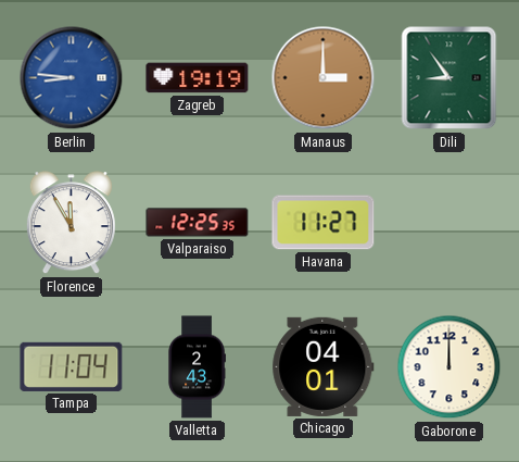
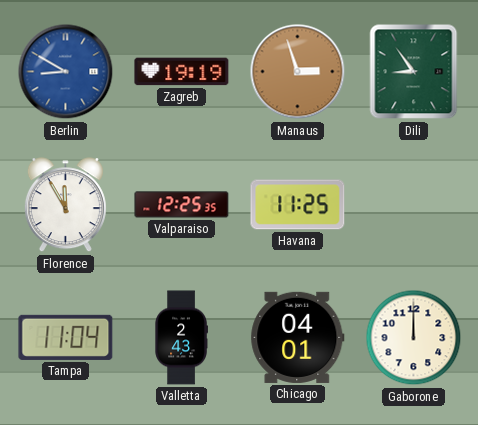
Berlin: 8:46 -> 8:50
Manaus: 3:00 -> 2:57
Havana: 11:27 -> 11:25
